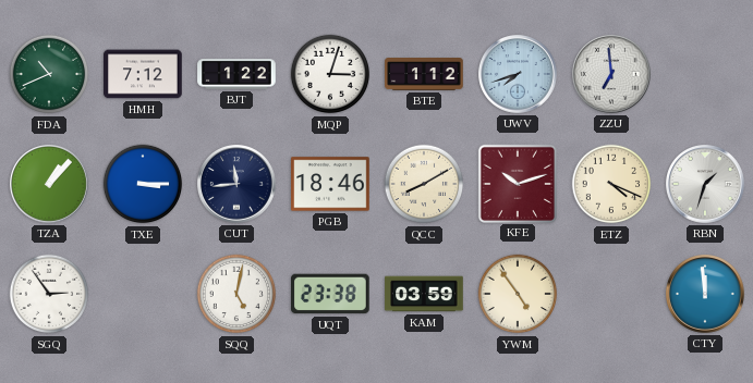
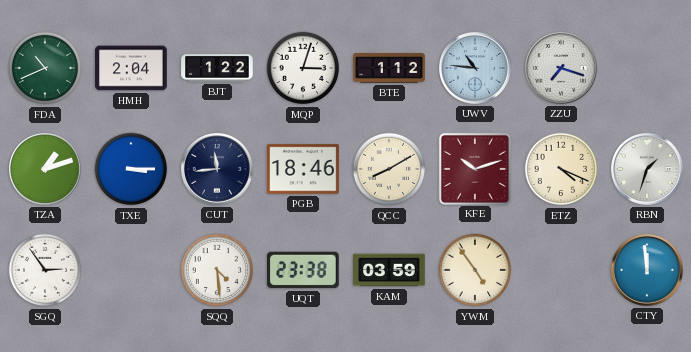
HMH: 7:12 -> 2:04
UWV: 7:42 -> 10:46
ZZU: 6:59 -> 7:18
TZA: 1:07 -> 1:12
SQQ: 5:02 -> 4:29
